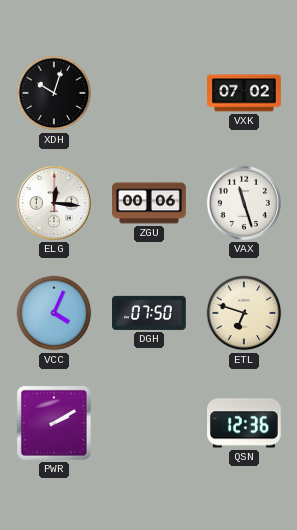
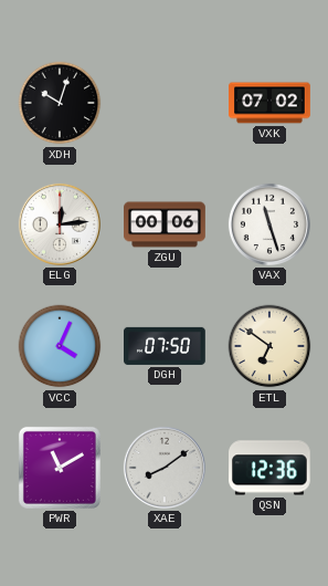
ELG: 12:16 -> 12:14
ETL: 6:48 -> 6:51
PWR: 2:10 -> 11:10
XAE: none -> 8:09
